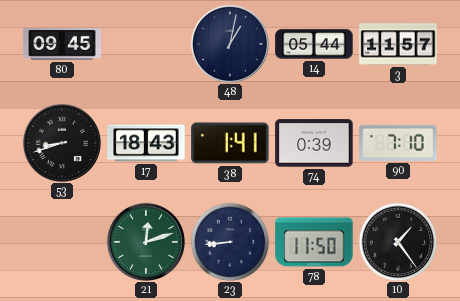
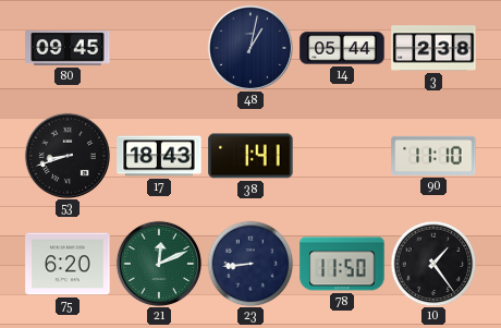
3: 11:57 -> 2:38
74: 0:39 -> none
90: 7:10 -> 11:10
75: none -> 6:20
21: 12:12 -> 12:11
